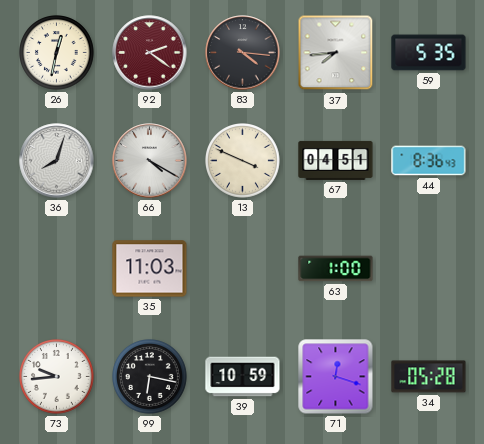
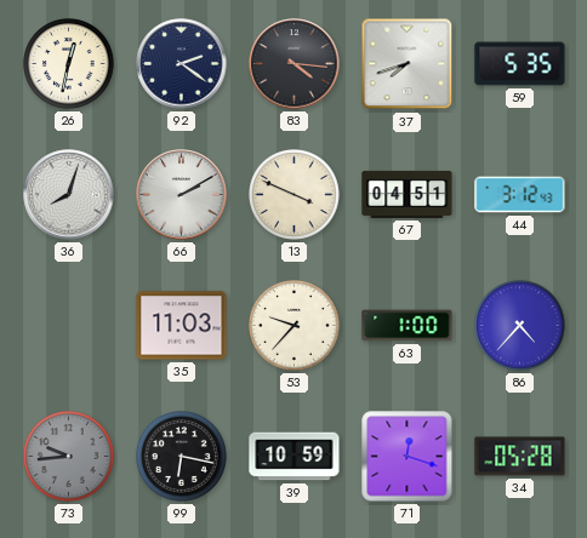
92 dial: burgundy -> navy
37: 7:44 -> 7:42
66: 4:20 -> 2:10
44: 8:36 -> 3:12
53: none -> 9:37
86: none -> 4:37
73 dial: white -> grey
